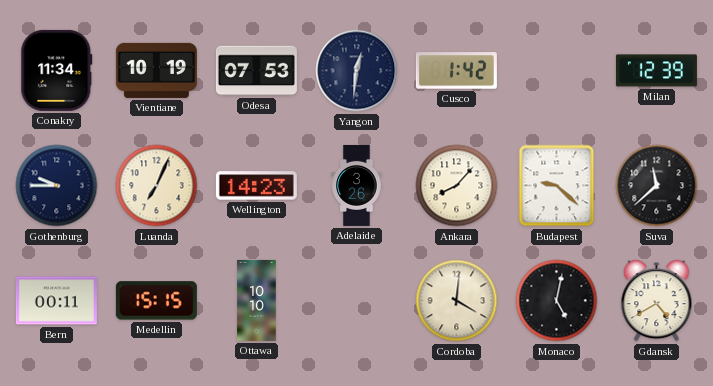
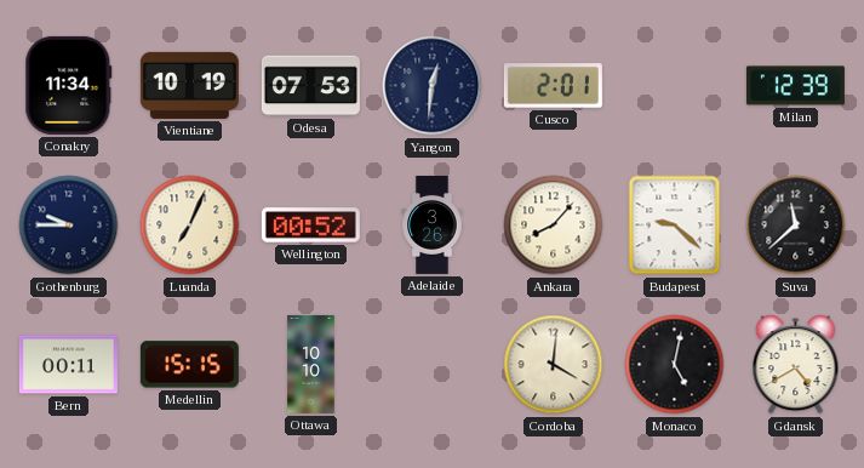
Cusco: 1:42 -> 2:01
Wellington: 14:23 -> 00:52
